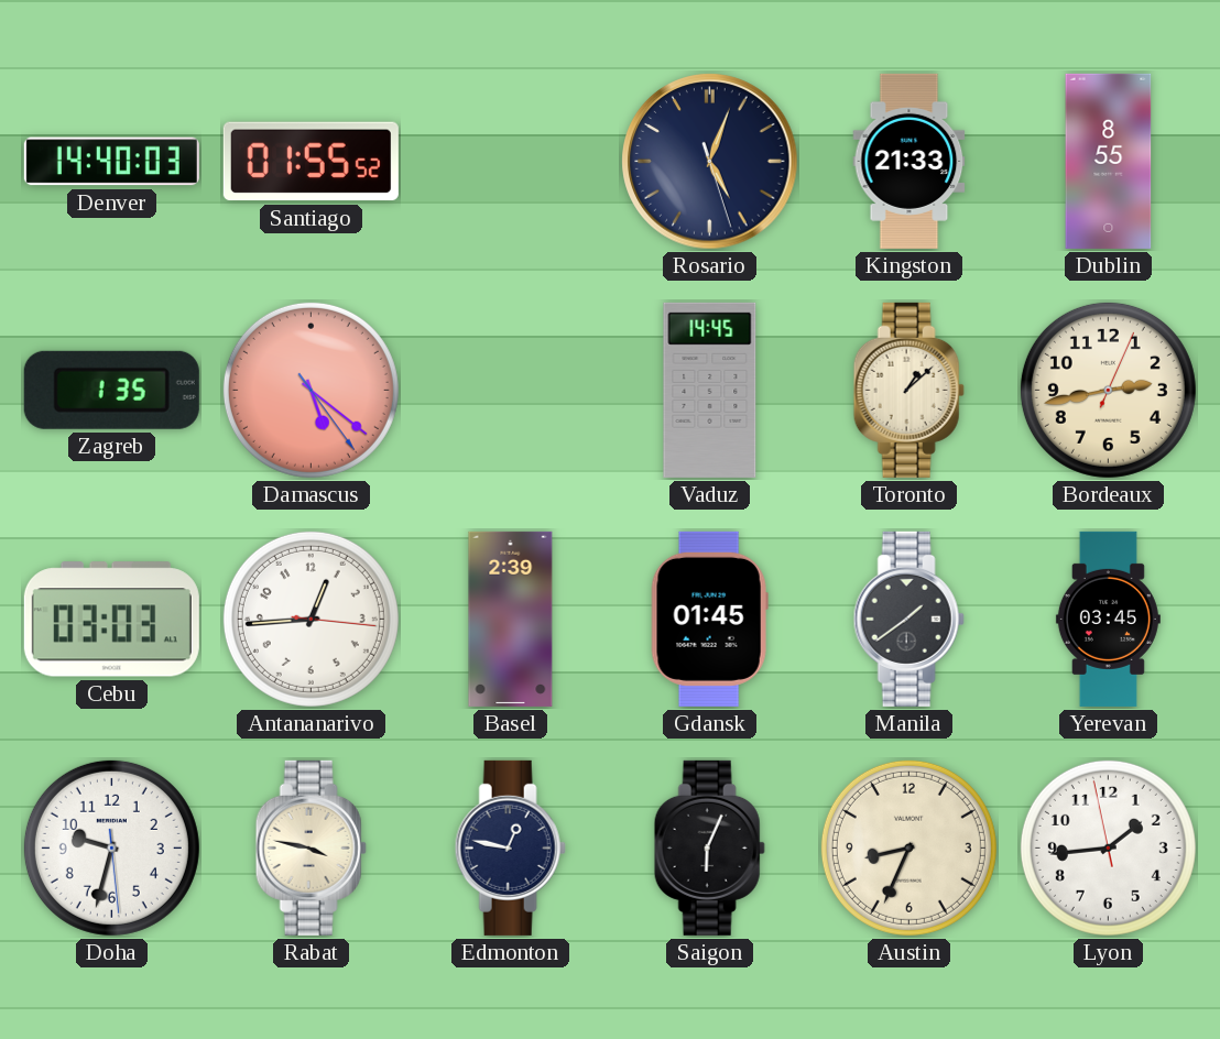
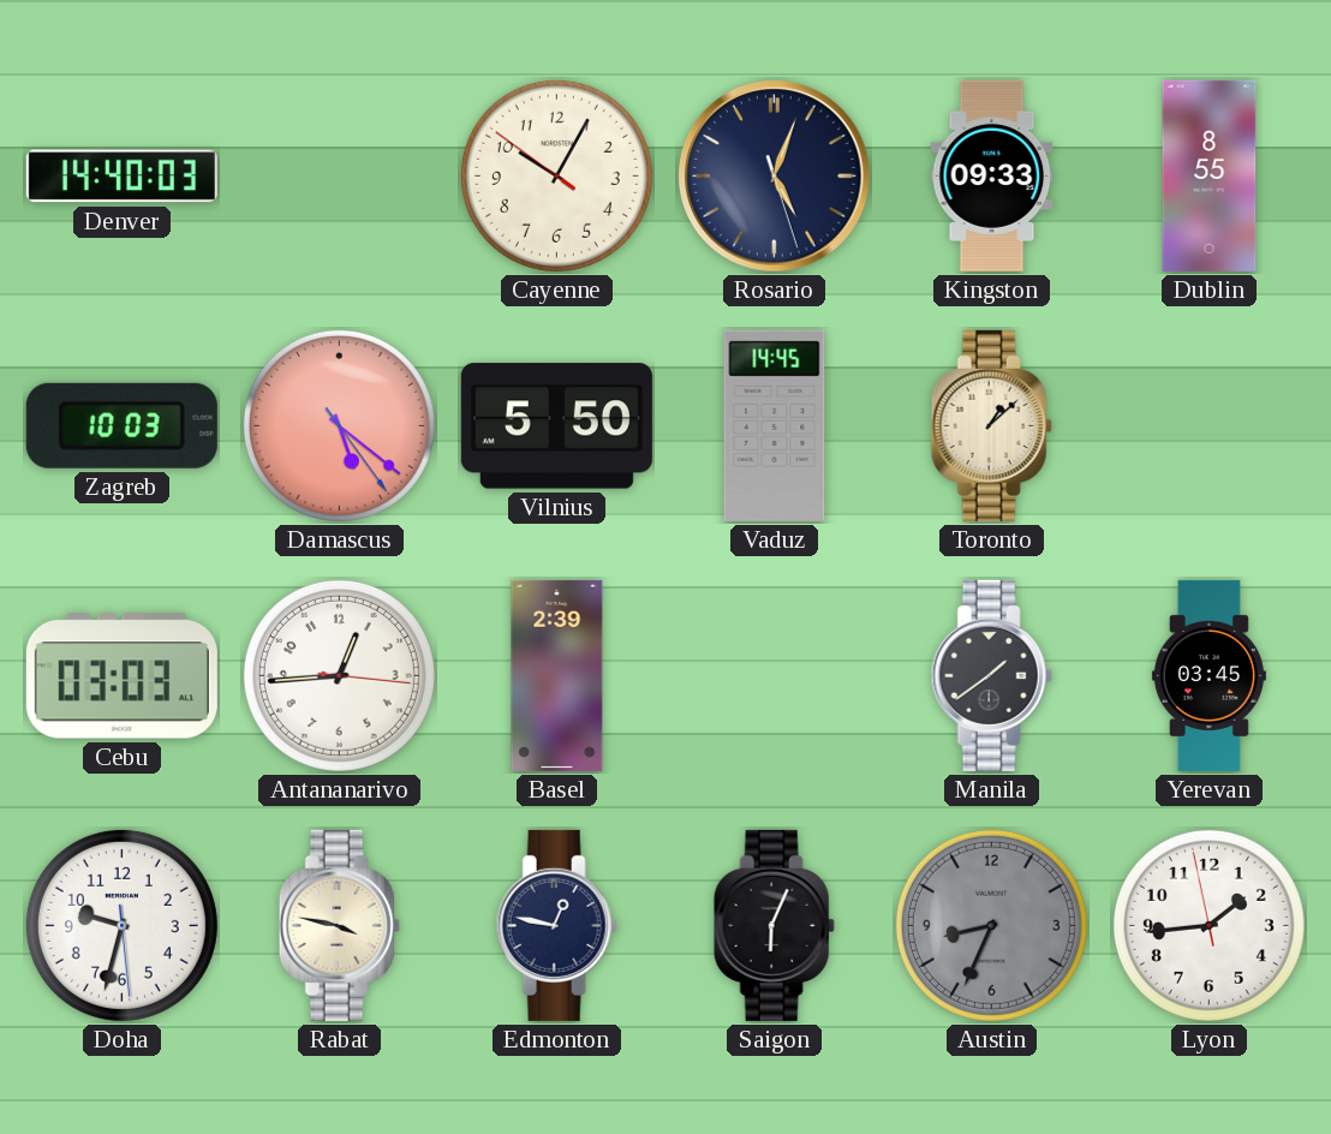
Santiago: 01:55 -> none
Cayenne: none -> 10:04
Kingston: 21:33 -> 09:33
Zagreb: 1:35 -> 10:03
Vilnius: none -> 5:50
Bordeaux: 2:43 -> none
Gdansk: 01:45 -> none
Austin dial: cream -> grey
